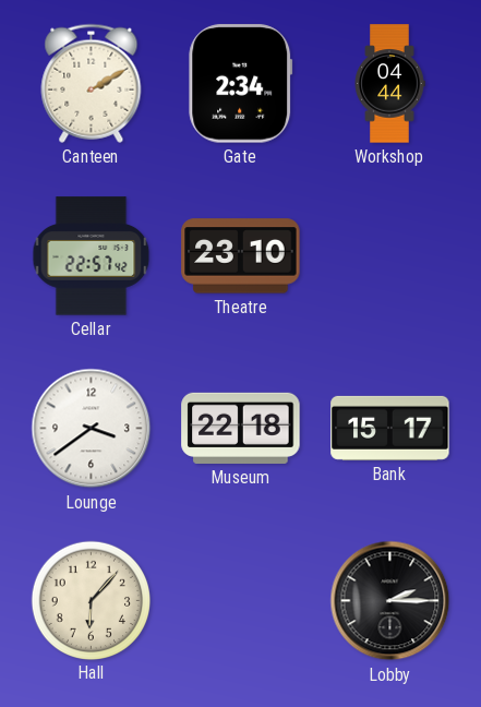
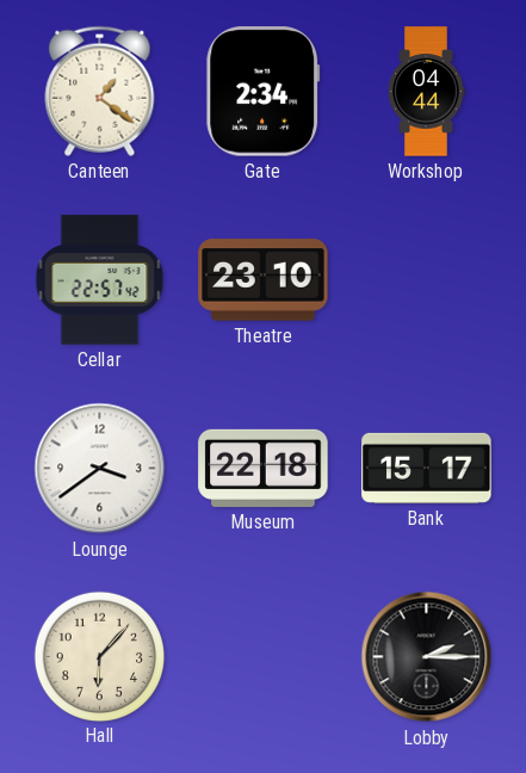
Canteen: 2:10 -> 1:21
